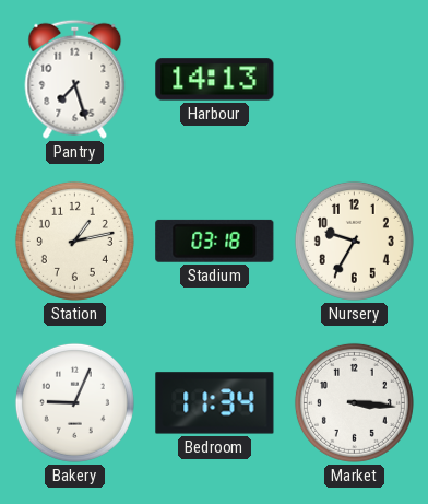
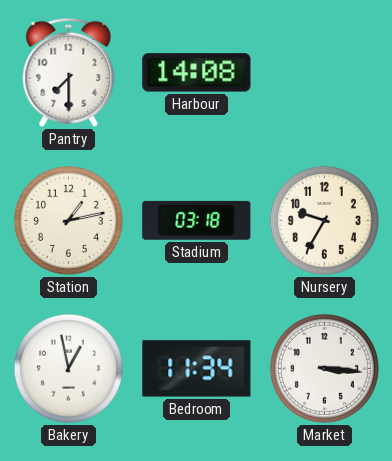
Pantry: 7:27 -> 7:30
Harbour: 14:13 -> 14:08
Bakery: 9:04 -> 12:58
